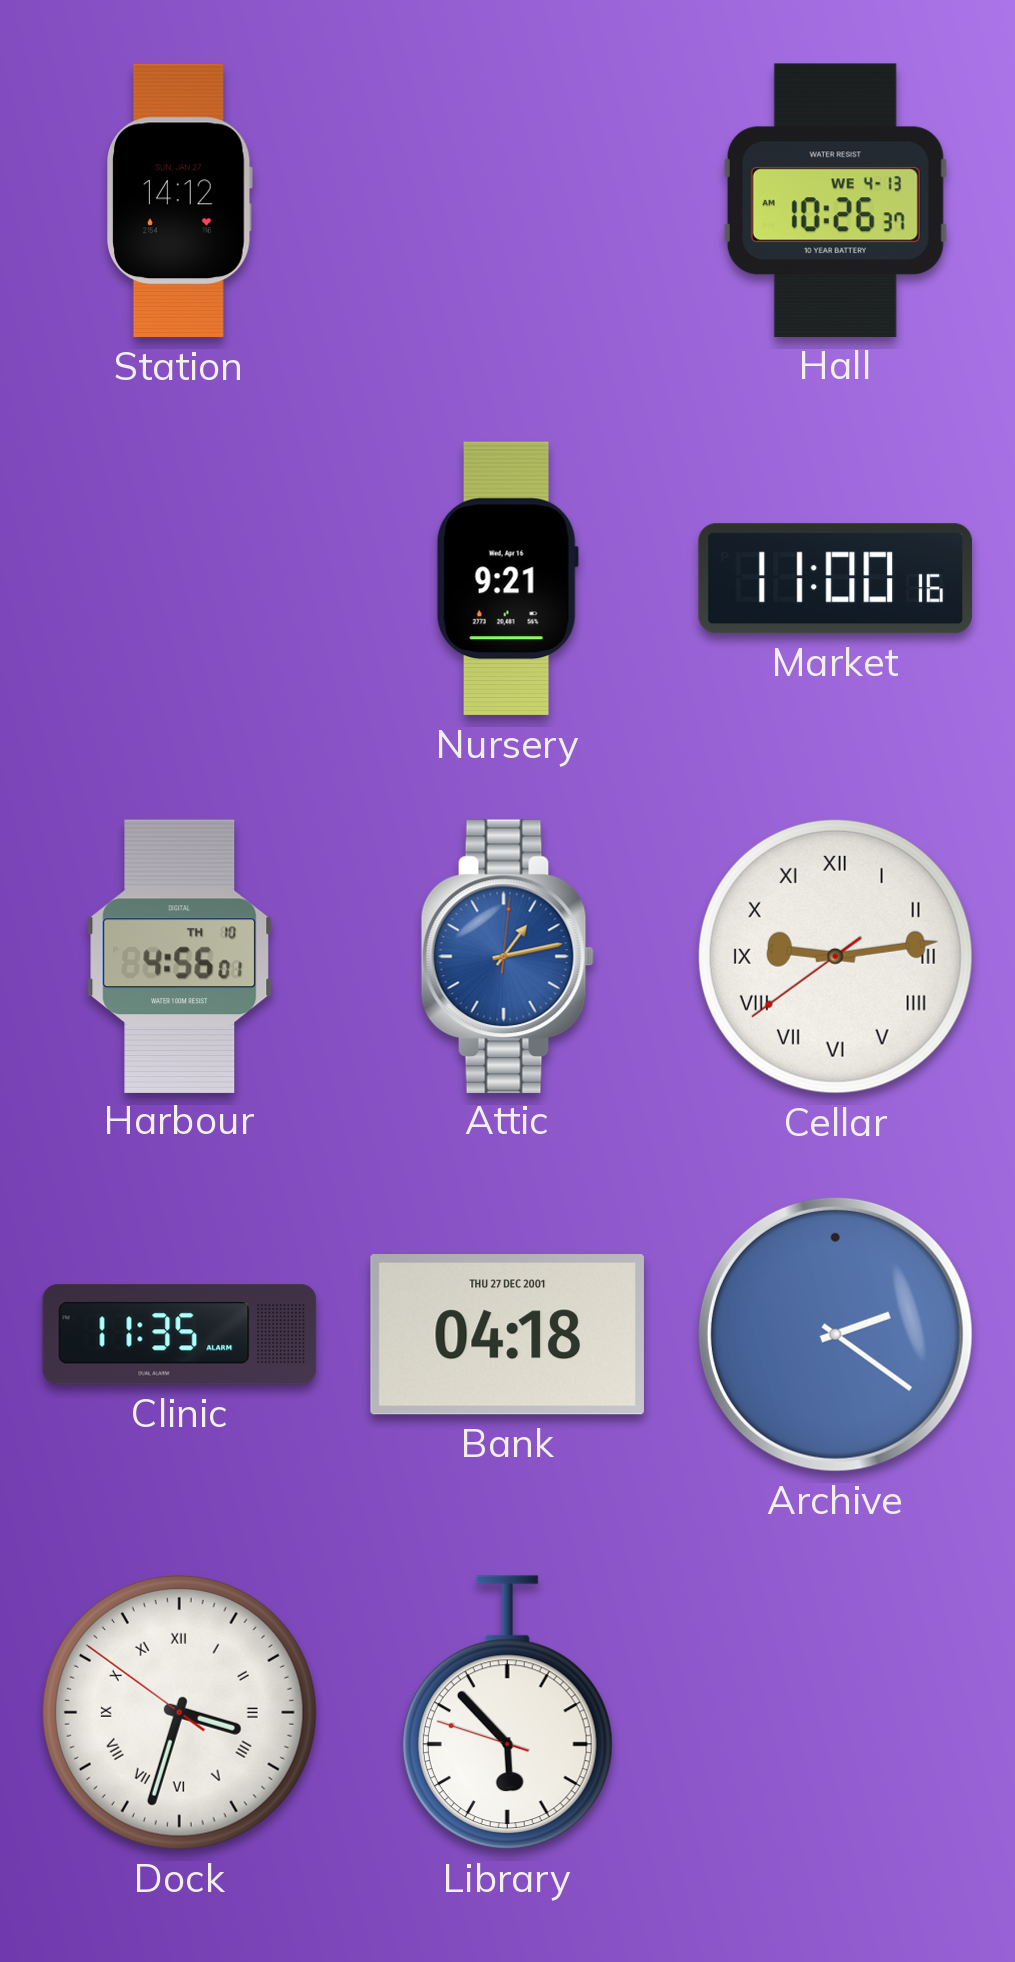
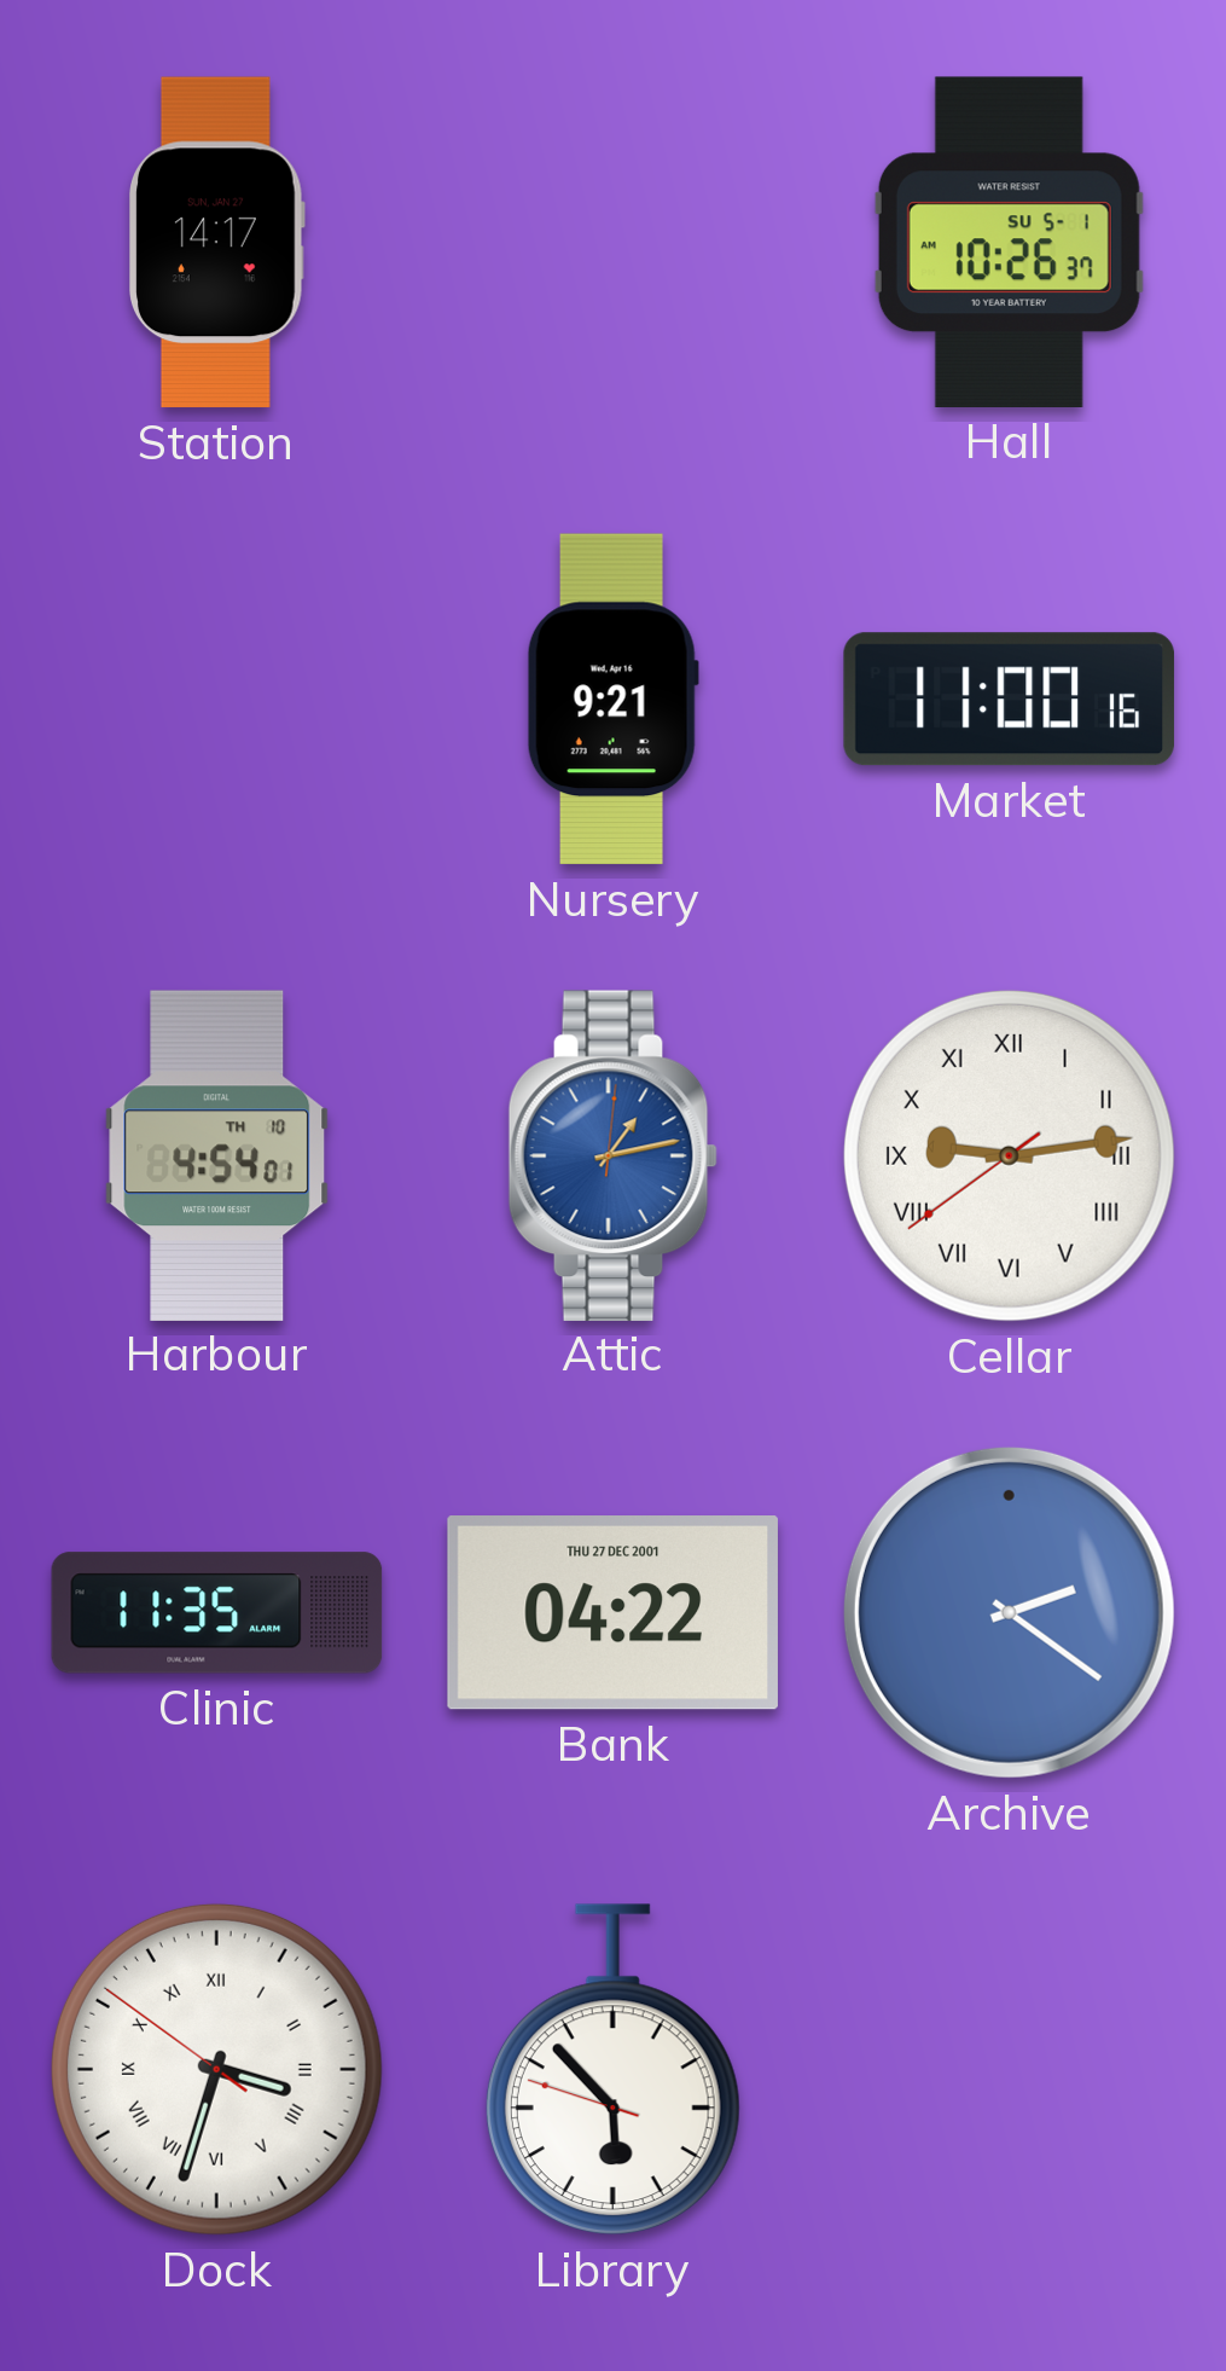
Station: 14:12 -> 14:17
Hall date: WE 4-13 -> SU 5-1
Harbour: 4:56 -> 4:54
Bank: 04:18 -> 04:22
